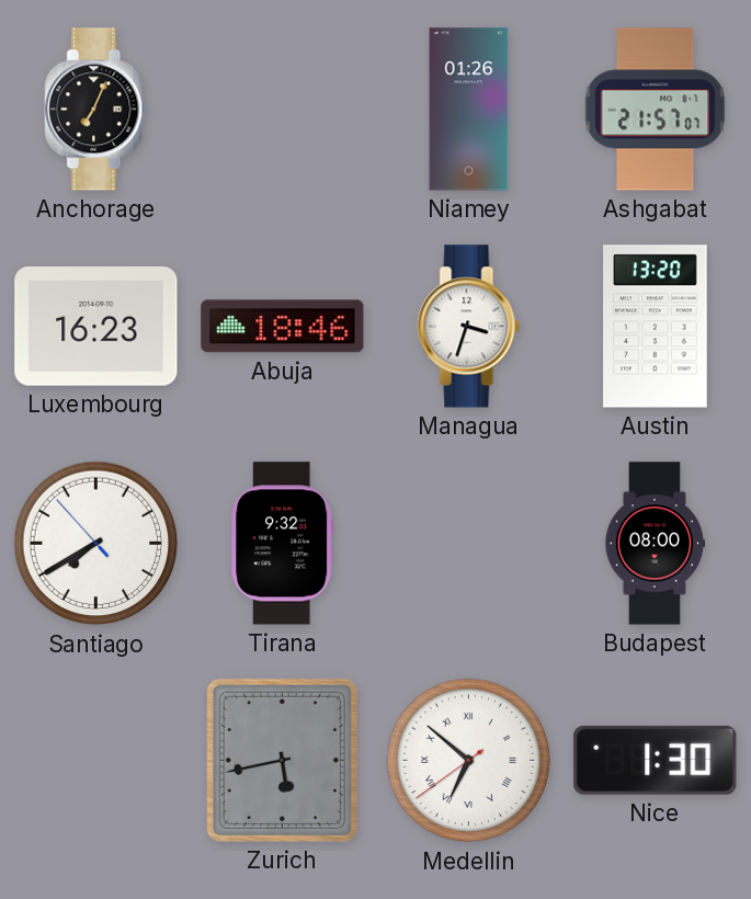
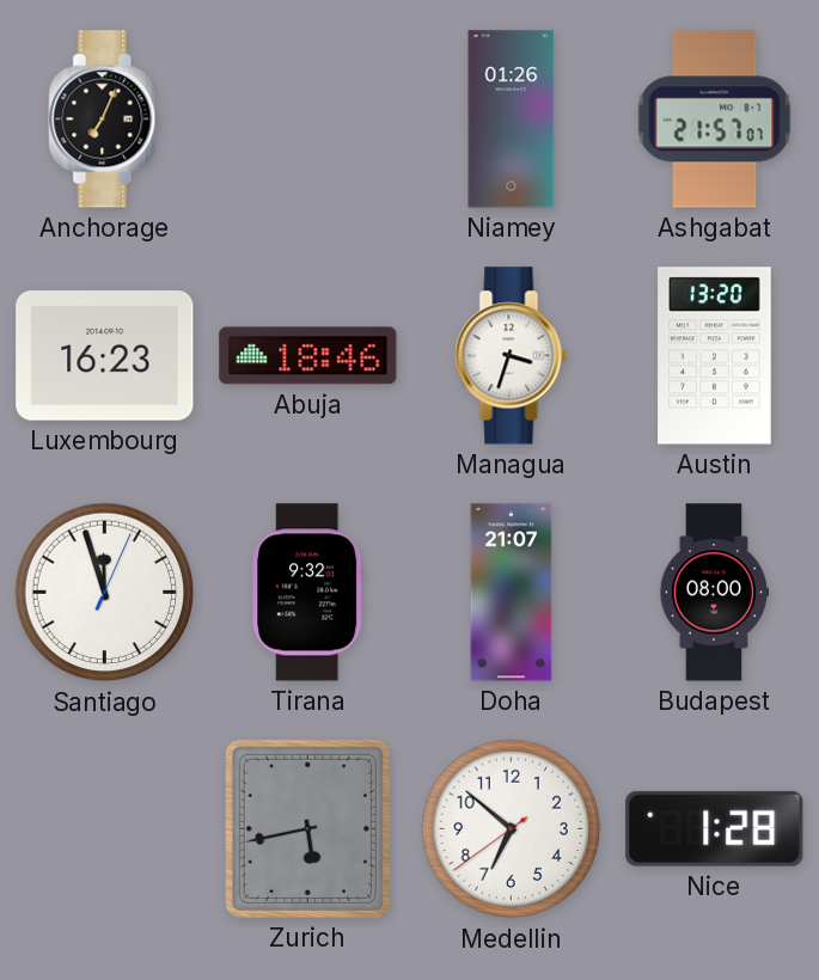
Santiago: 7:39 -> 11:57
Doha: none -> 21:07
Medellin numerals: Roman -> Arabic
Nice: 1:30 -> 1:28
